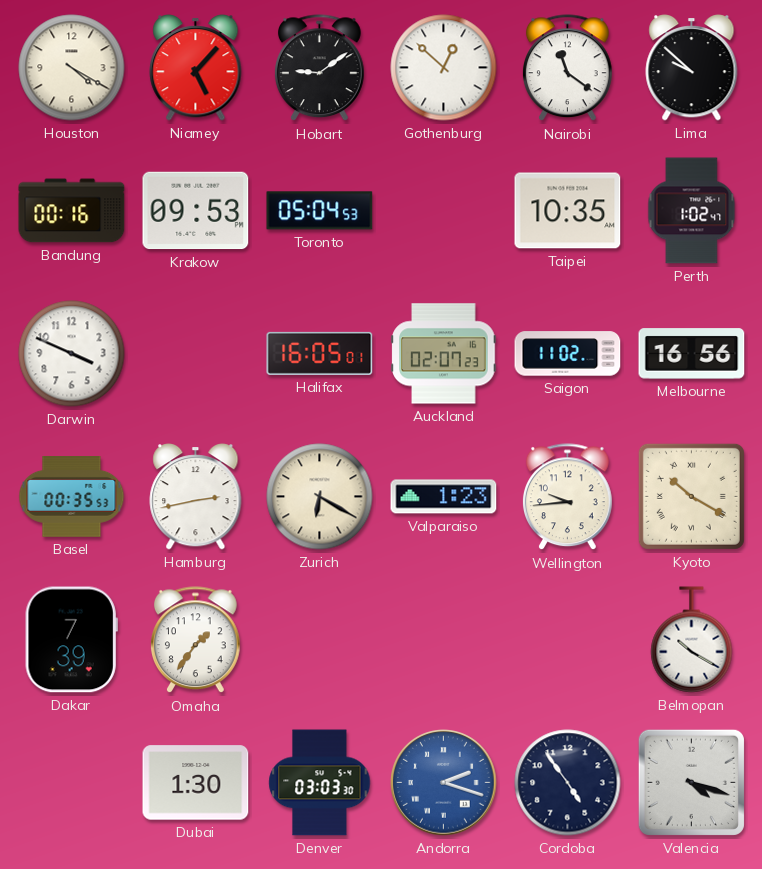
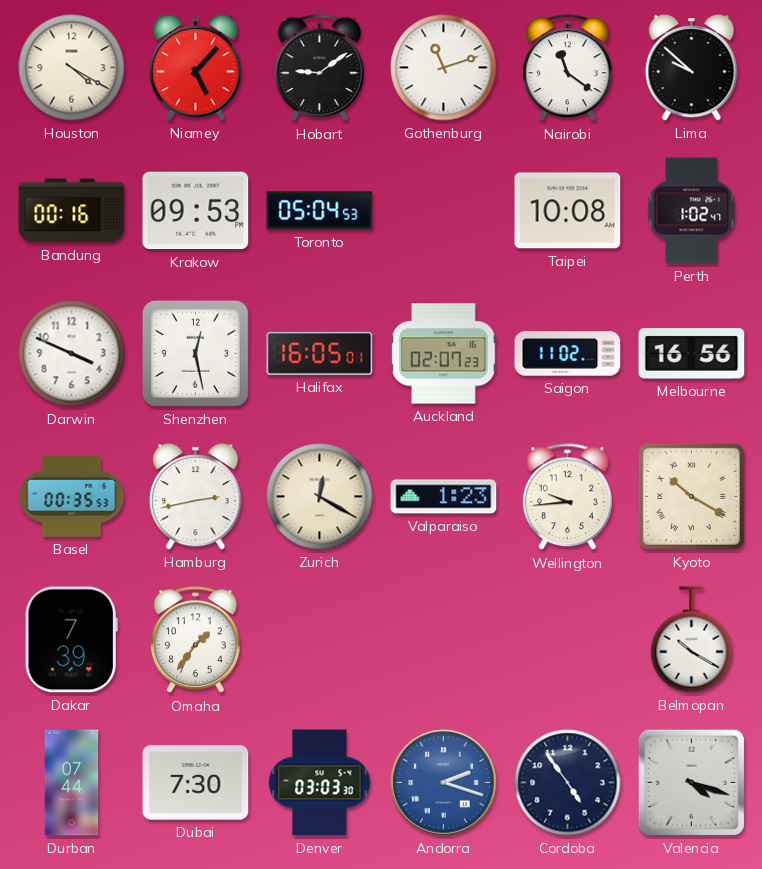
Gothenburg: 12:52 -> 11:12
Taipei: 10:35 -> 10:08
Shenzhen: none -> 12:28
Zurich: 6:20 -> 12:20
Durban: none -> 07:44
Dubai: 1:30 -> 7:30
